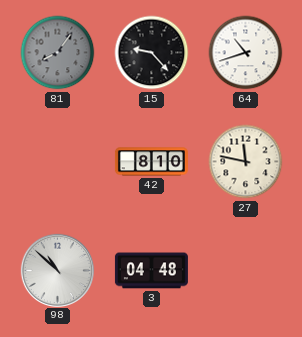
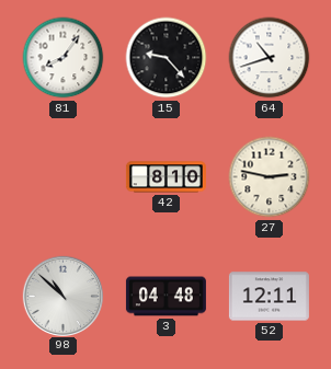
81 dial: grey -> white
27: 11:47 -> 2:47
52: none -> 12:11
